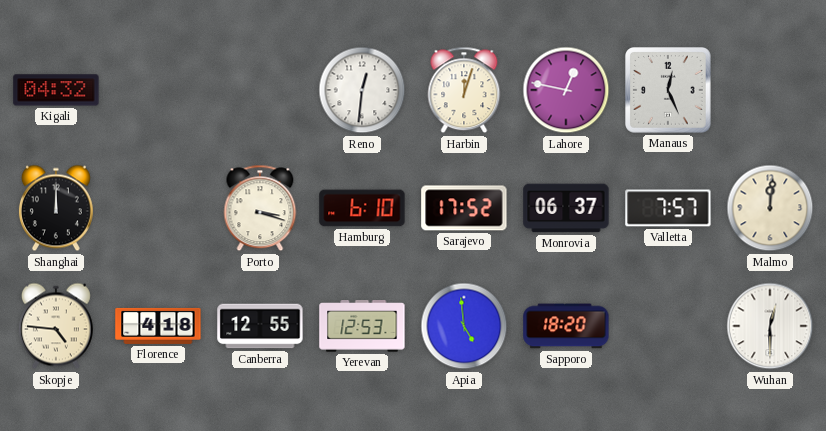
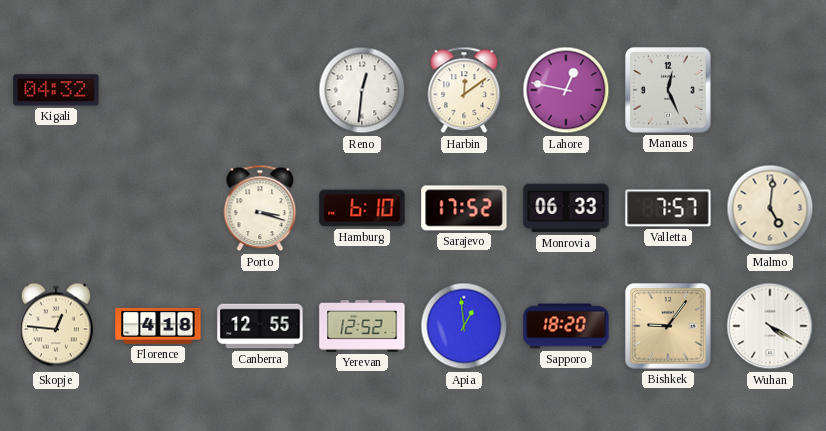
Harbin: 12:03 -> 12:09
Shanghai: 12:00 -> none
Monrovia: 06:37 -> 06:33
Malmo: 12:01 -> 5:01
Skopje: 4:46 -> 12:46
Yerevan: 12:53 -> 12:52
Apia: 4:59 -> 12:59
Bishkek: none -> 9:06
Wuhan: 12:30 -> 4:20
